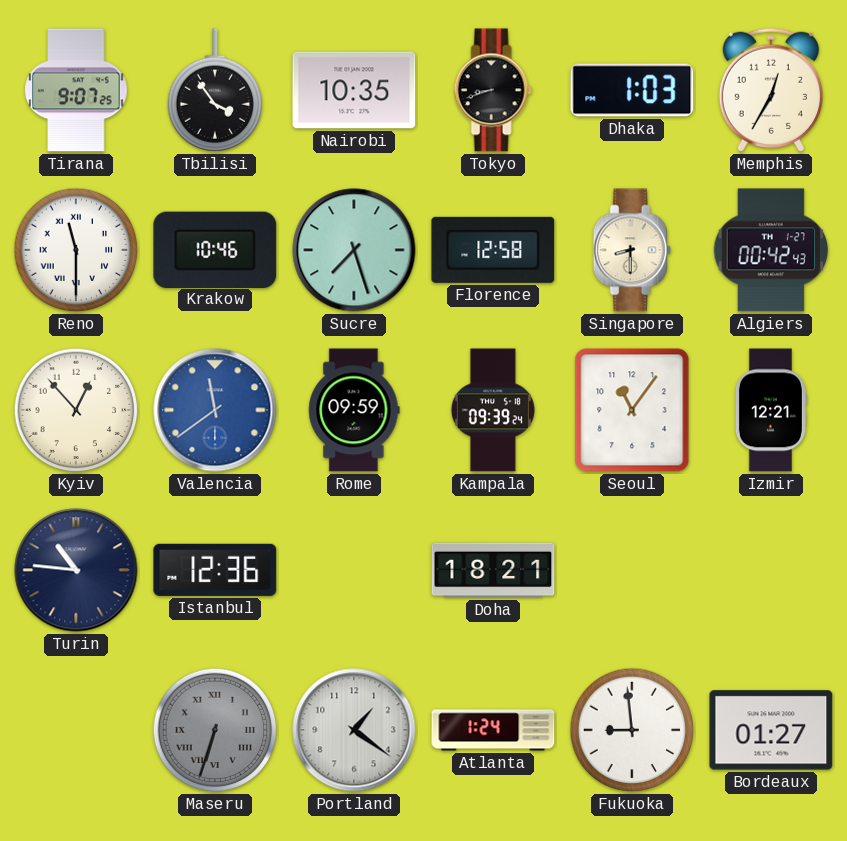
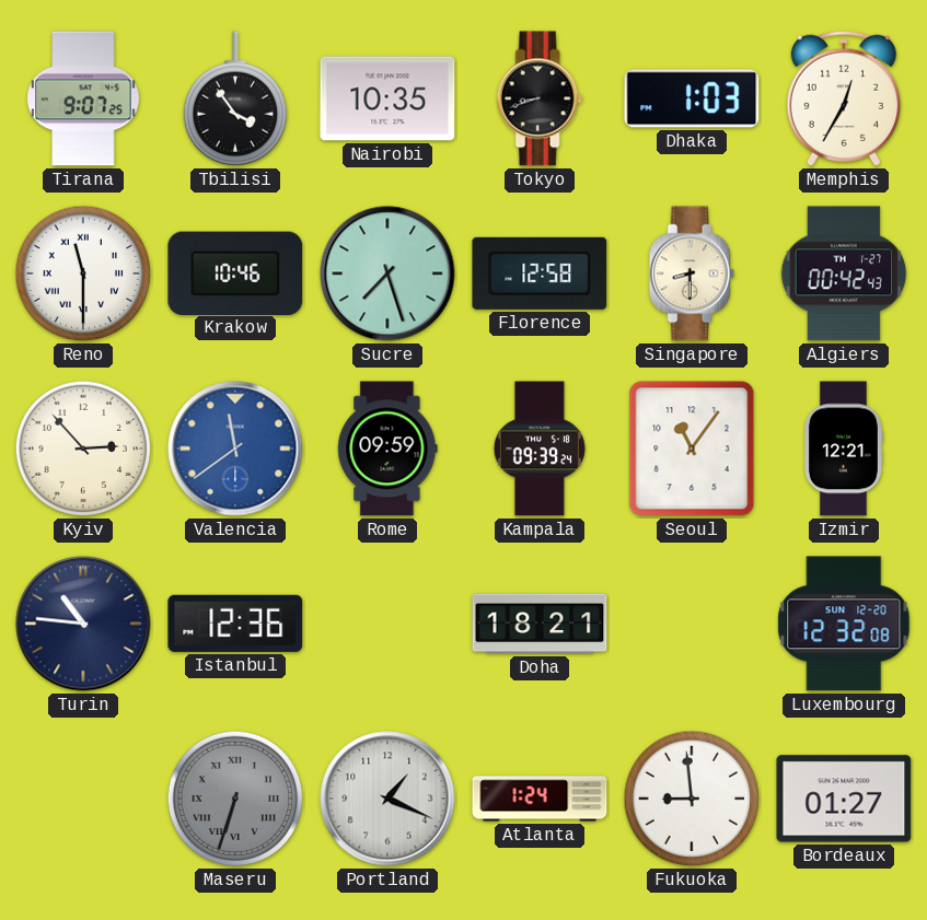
Kyiv: 12:53 -> 2:53
Luxembourg: none -> 12:32
Portland: 1:21 -> 1:19
